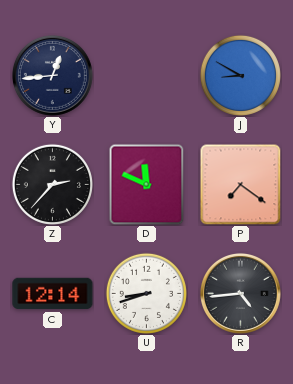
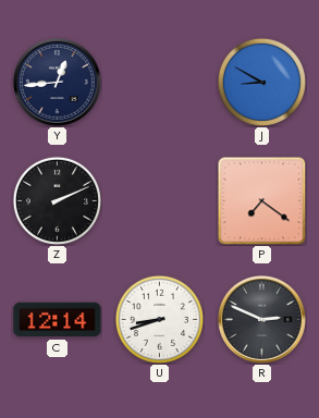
Z: 2:37 -> 2:11
D: 11:49 -> none
R: 4:44 -> 2:49
